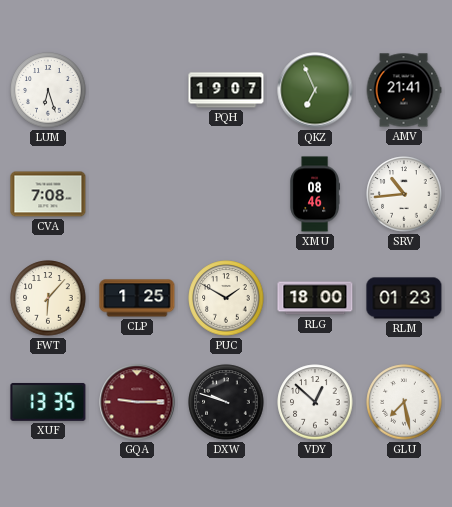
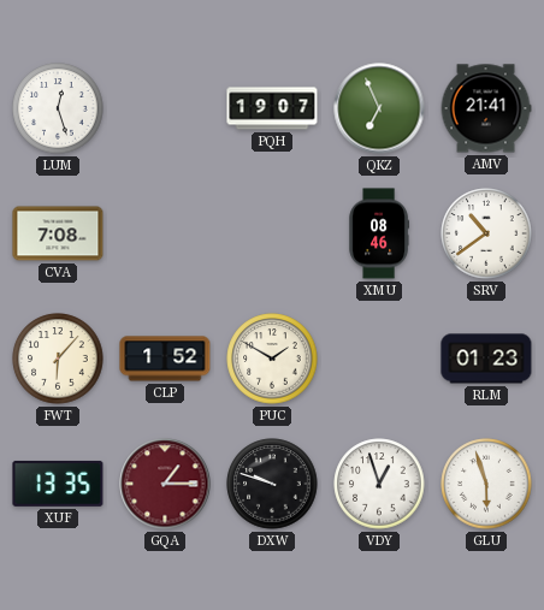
LUM: 6:27 -> 12:27
SRV: 10:44 -> 10:39
CLP: 1:25 -> 1:52
RLG: 18:00 -> none
GQA: 9:15 -> 1:15
VDY: 12:52 -> 12:57
GLU: 7:28 -> 5:57
